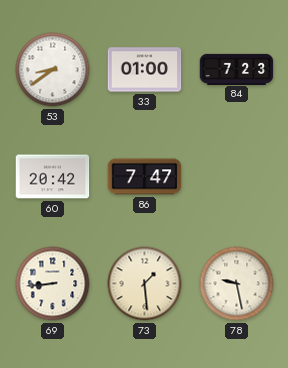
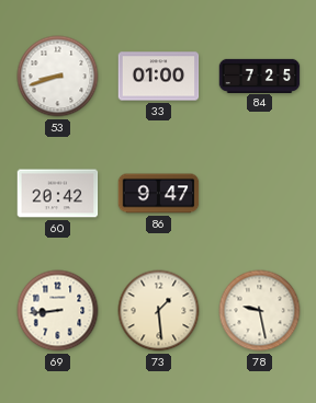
53: 8:39 -> 8:42
84: 7:23 -> 7:25
86: 7:47 -> 9:47
